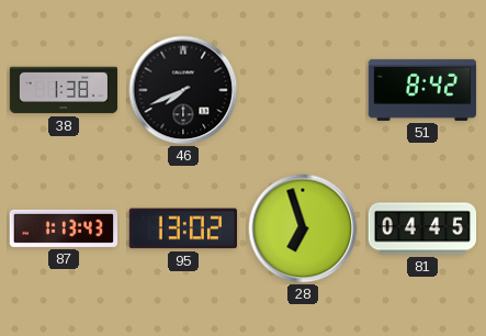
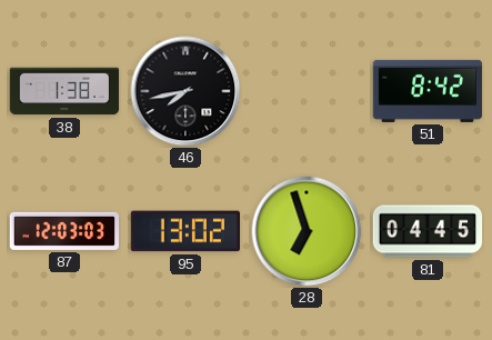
46: 7:41 -> 7:43
87: 1:13 -> 12:03
